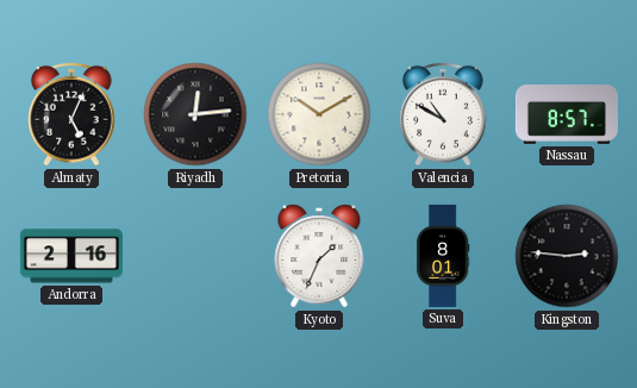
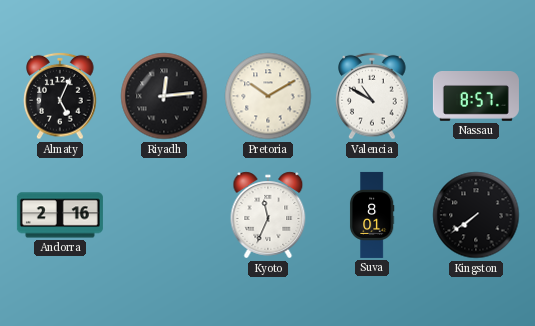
Kyoto: 1:34 -> 11:34
Kingston: 2:46 -> 7:39
